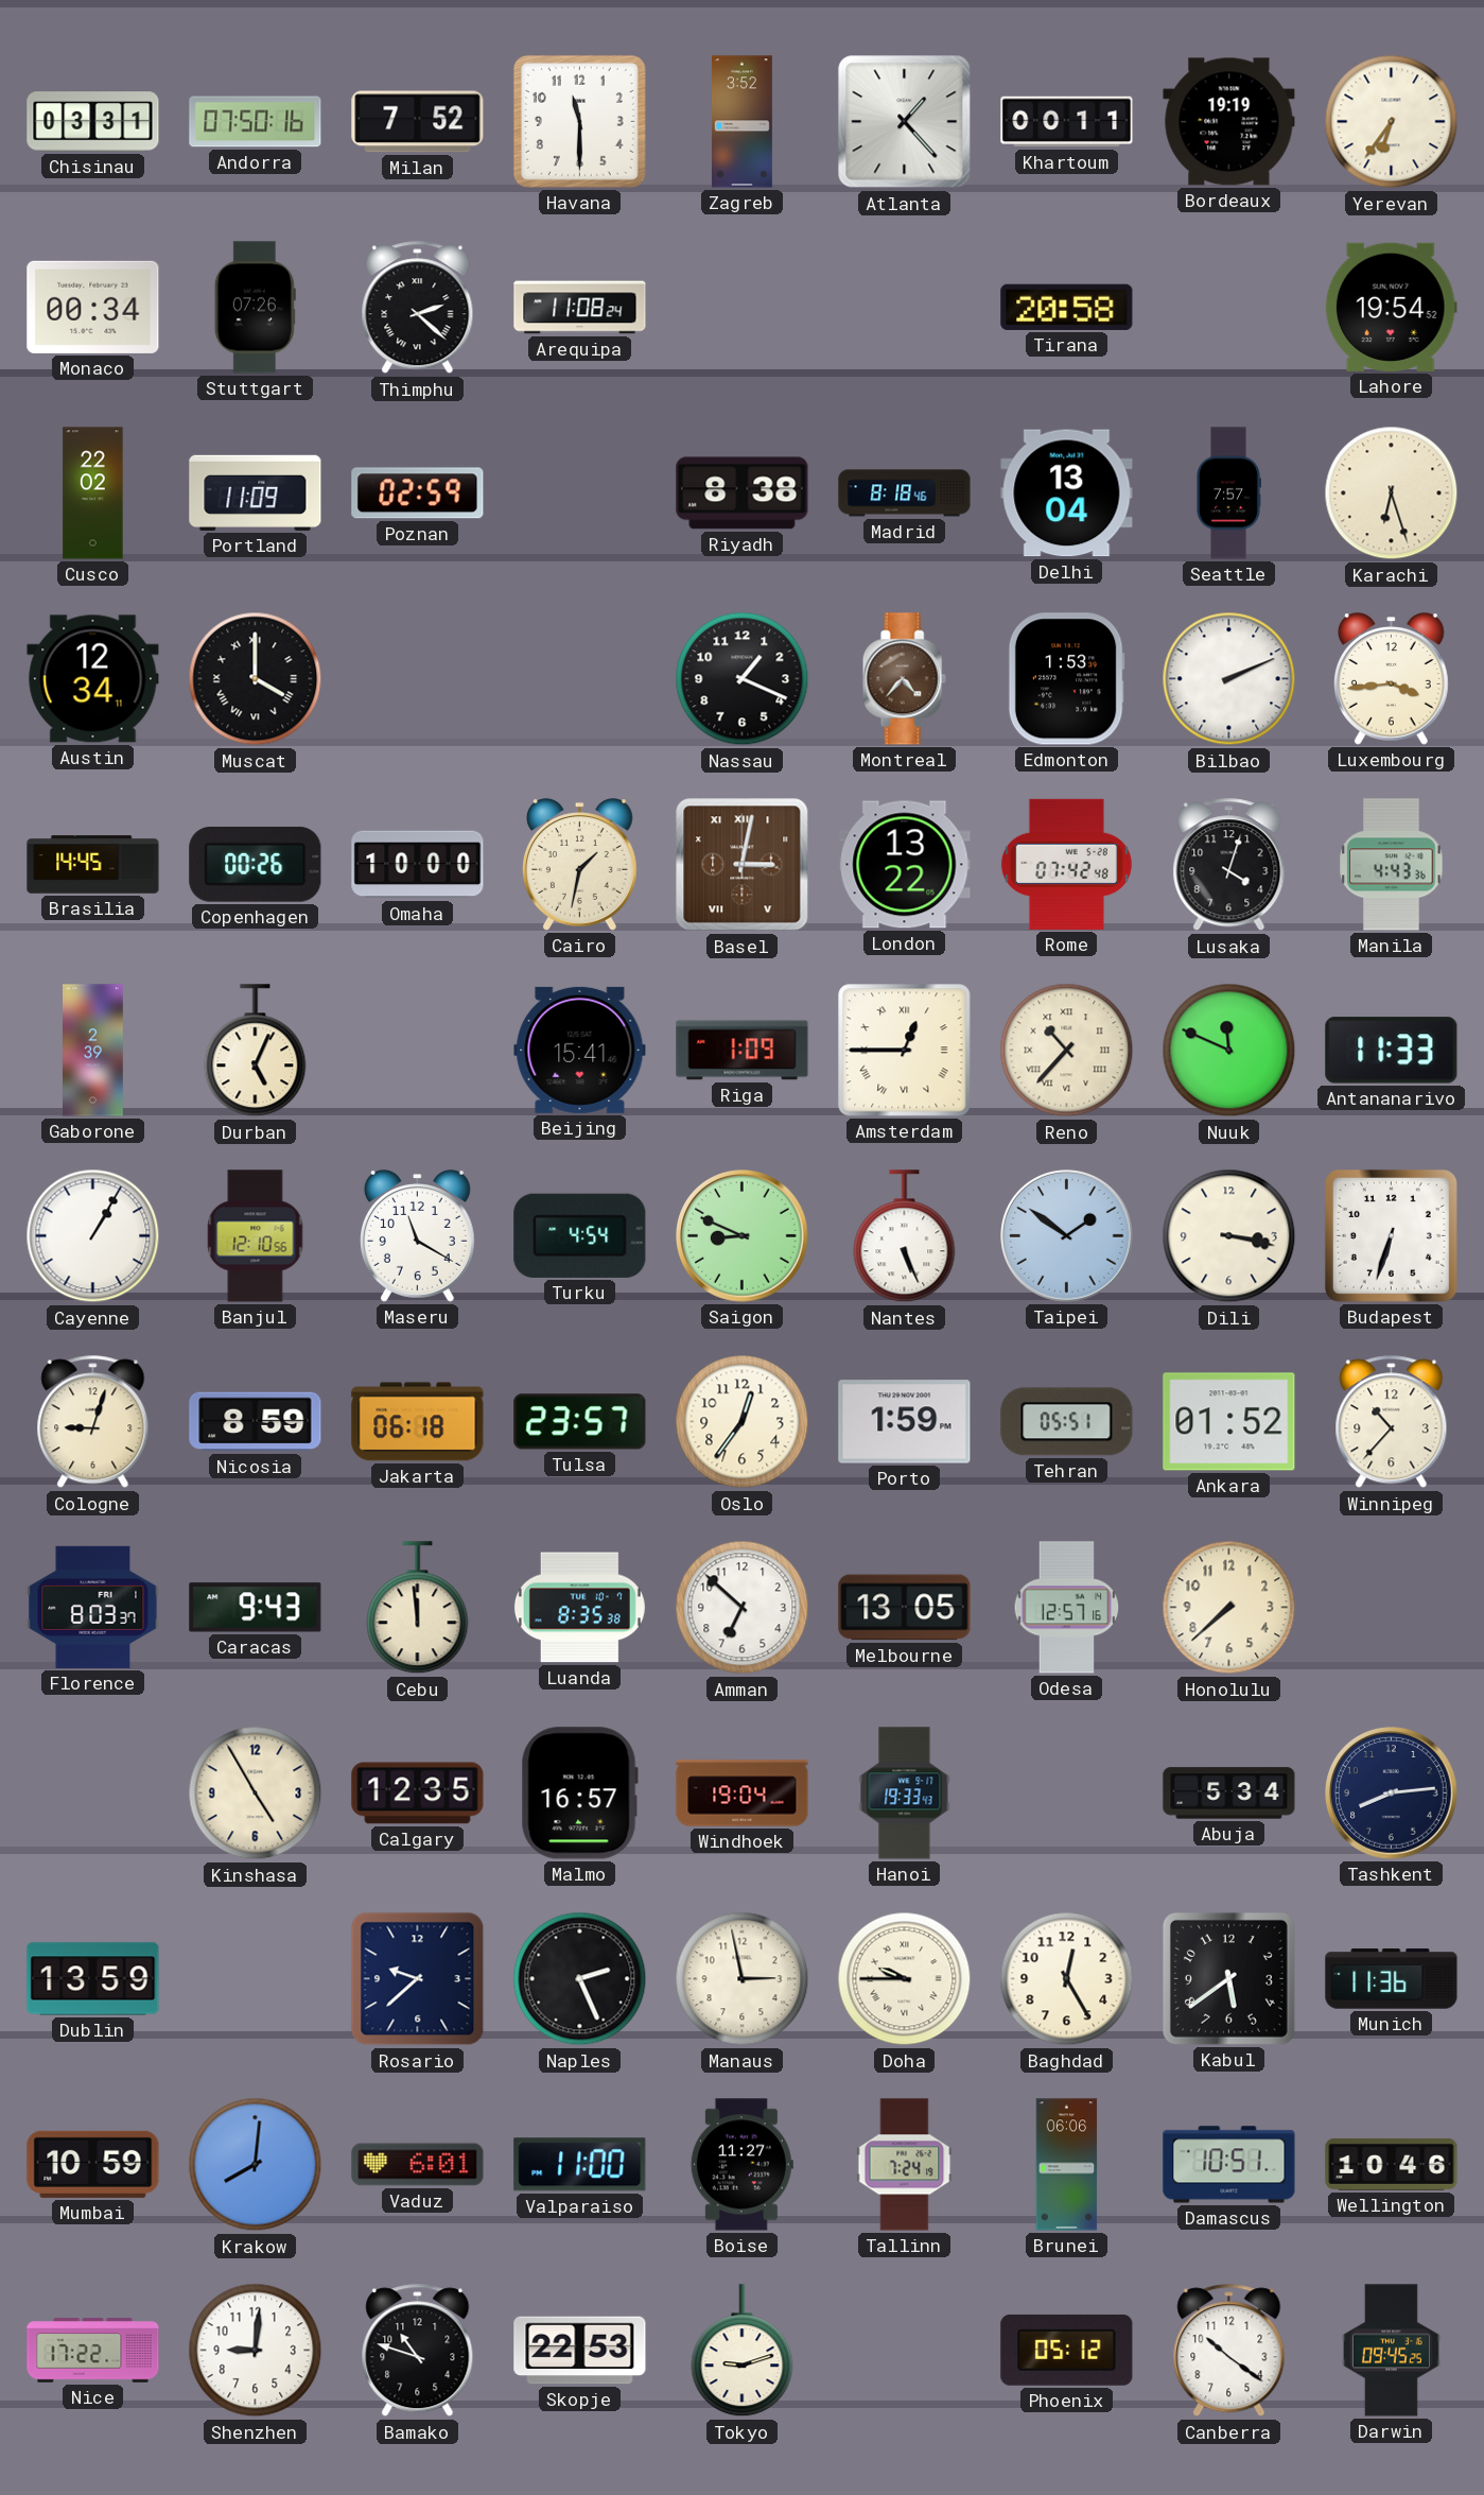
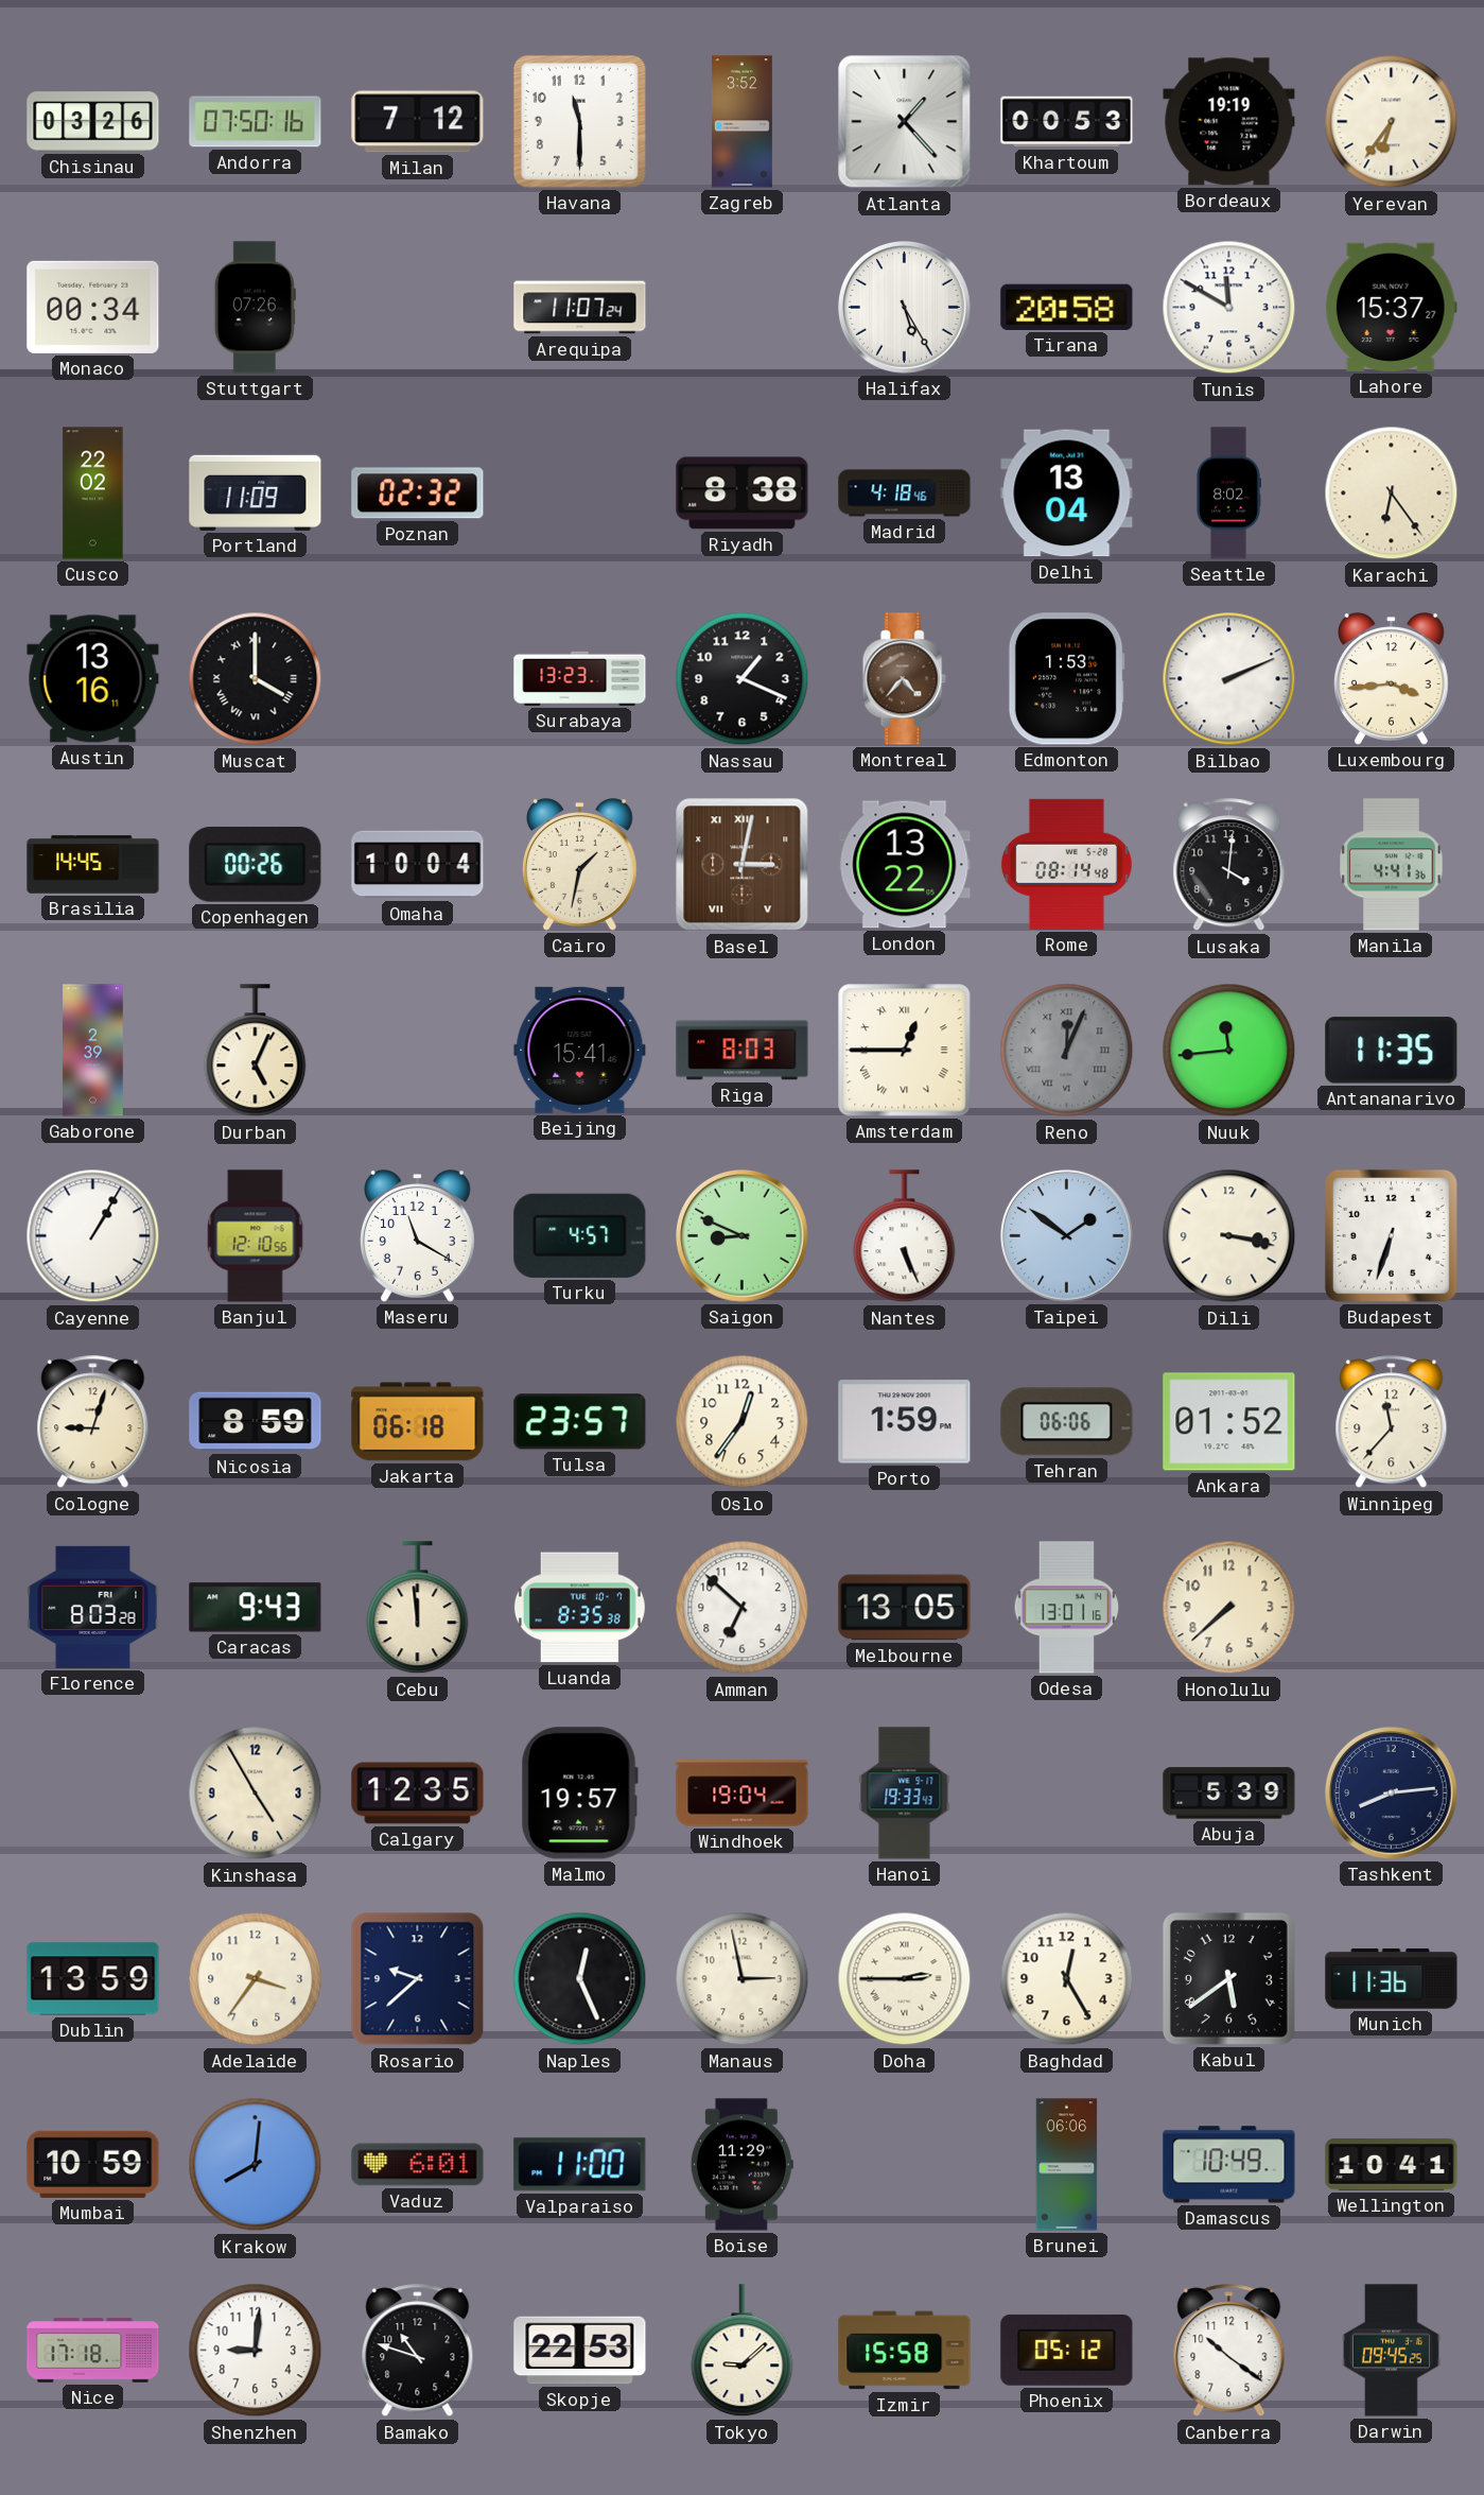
Chisinau: 03:31 -> 03:26
Milan: 7:52 -> 7:12
Khartoum: 00:11 -> 00:53
Thimphu: 2:22 -> none
Arequipa: 11:08 -> 11:07
Halifax: none -> 5:25
Tunis: none -> 11:50
Lahore: 19:54 -> 15:37
Poznan: 02:59 -> 02:32
Madrid: 8:18 -> 4:18
Seattle: 7:57 -> 8:02
Karachi: 6:27 -> 6:24
Austin: 12:34 -> 13:16
Surabaya: none -> 13:23
Omaha: 10:00 -> 10:04
Rome: 07:42 -> 08:14
Lusaka: 4:03 -> 4:01
Manila: 4:43 -> 4:41
Riga: 1:09 -> 8:03
Reno: 10:37 -> 12:04
Reno dial: cream -> grey
Nuuk: 11:49 -> 11:44
Antananarivo: 11:33 -> 11:35
Turku: 4:54 -> 4:57
Tehran: 05:51 -> 06:06
Winnipeg: 10:37 -> 11:37
Florence: 8:03:37 -> 8:03:28
Odesa: 12:57 -> 13:01
Malmo: 16:57 -> 19:57
Abuja: 5:34 -> 5:39
Adelaide: none -> 3:36
Naples: 2:26 -> 12:26
Doha: 9:45 -> 2:45
Boise: 11:27 -> 11:29
Tallinn: 7:24 -> none
Damascus: 10:51 -> 10:49
Wellington: 10:46 -> 10:41
Nice: 17:22 -> 17:18
Tokyo: 9:12 -> 9:08
Izmir: none -> 15:58
